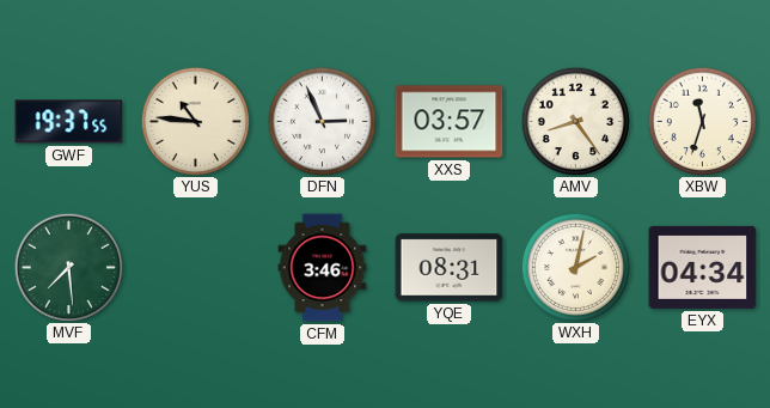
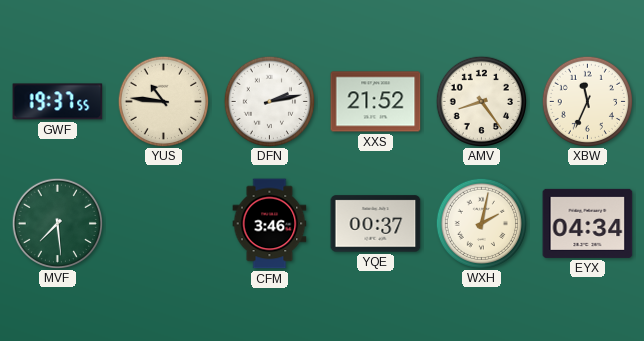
DFN: 2:56 -> 2:13
XXS: 03:57 -> 21:52
XBW: 11:33 -> 11:34
YQE: 08:31 -> 00:37
